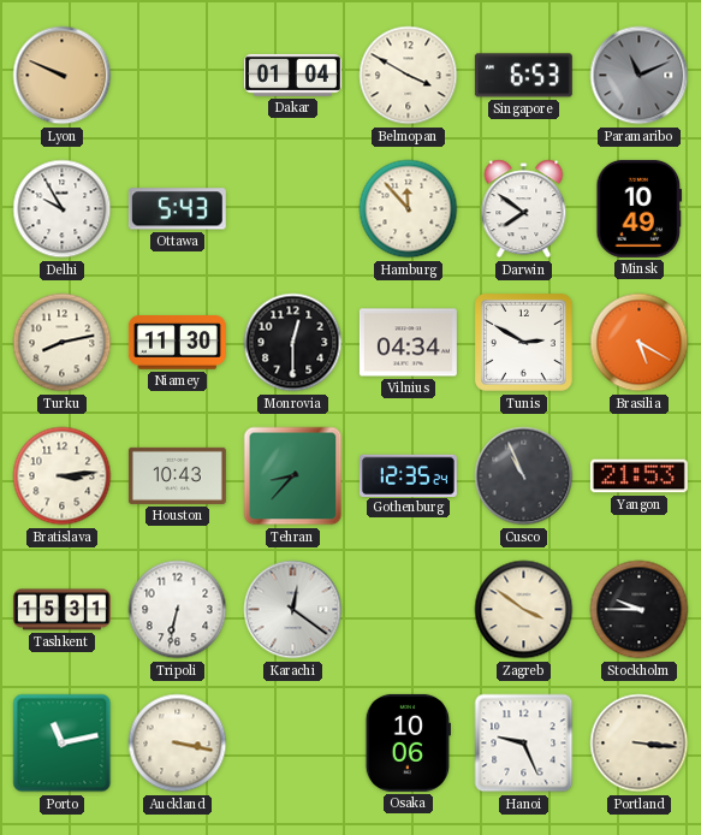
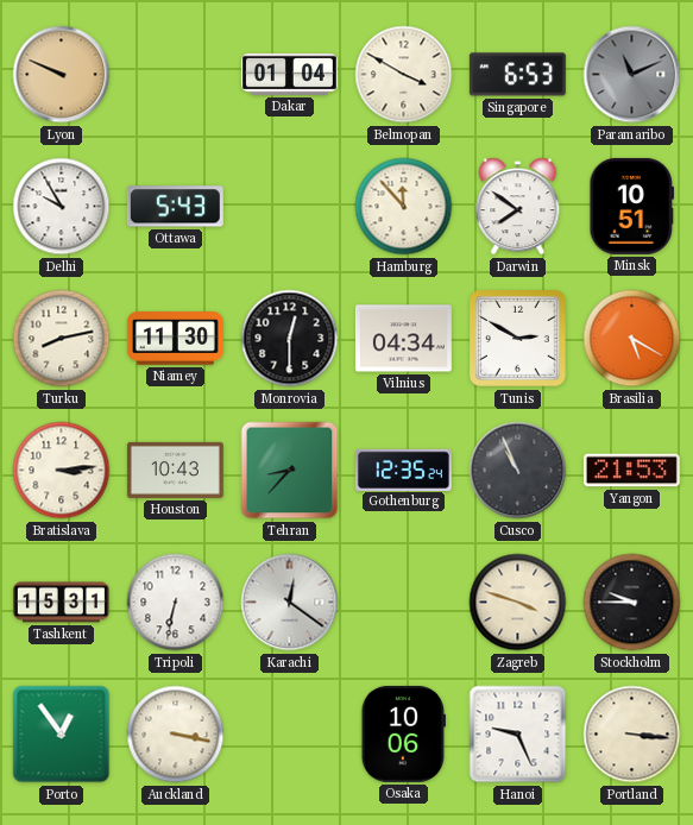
Minsk: 10:49 -> 10:51
Zagreb: 3:51 -> 3:48
Porto: 11:13 -> 12:54
